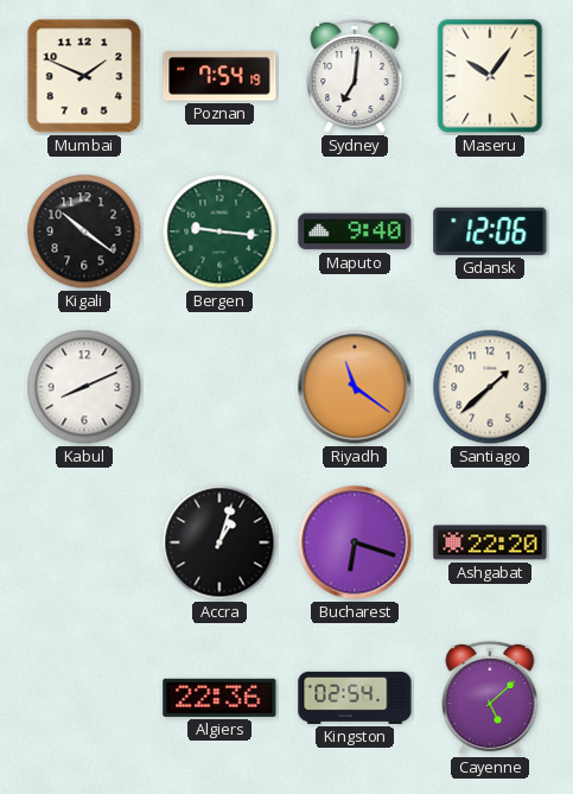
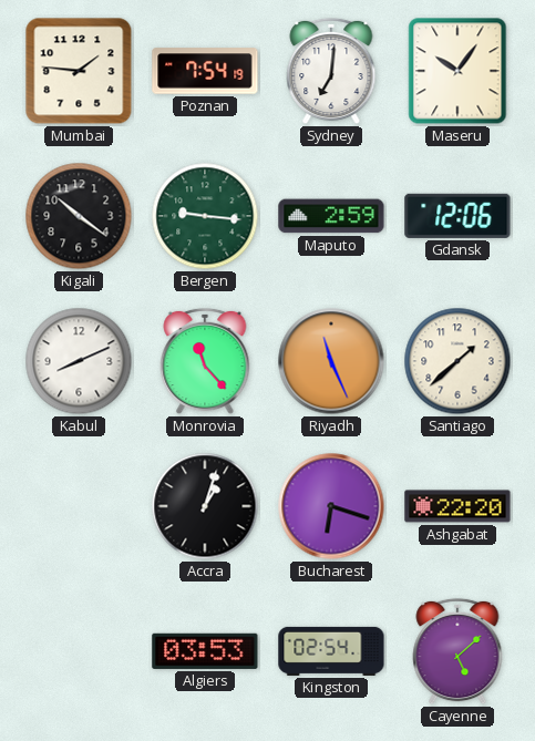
Mumbai: 1:49 -> 1:46
Maputo: 9:40 -> 2:59
Monrovia: none -> 11:23
Riyadh: 11:21 -> 11:26
Algiers: 22:36 -> 03:53
